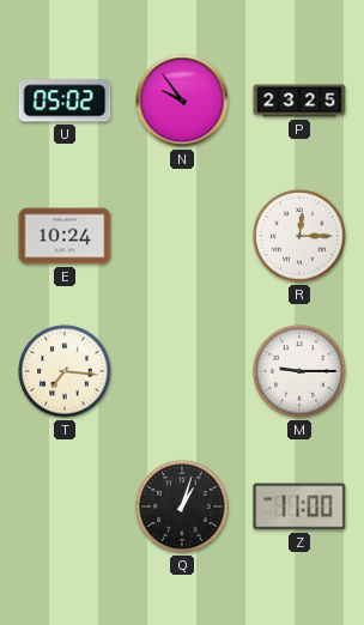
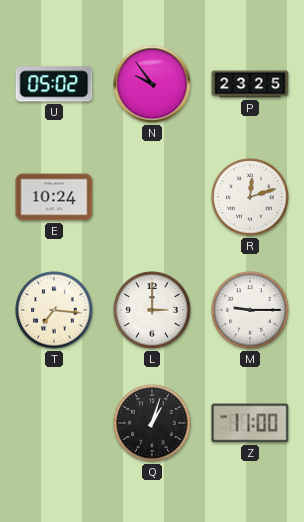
R: 12:15 -> 12:12
L: none -> 3:00
